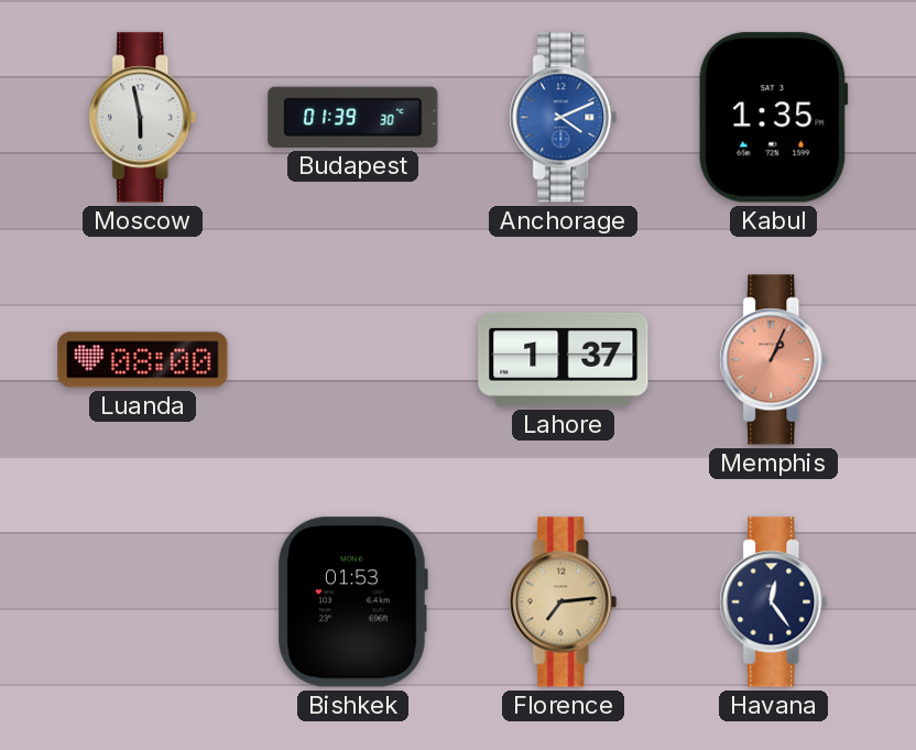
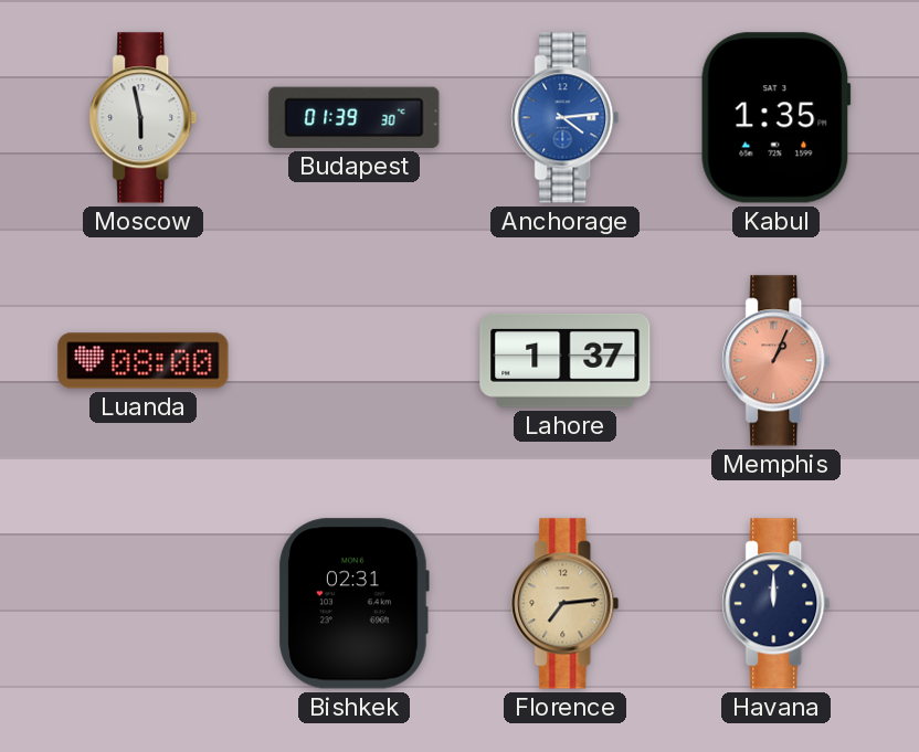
Anchorage: 4:11 -> 4:14
Bishkek: 01:53 -> 02:31
Havana: 12:24 -> 12:00
